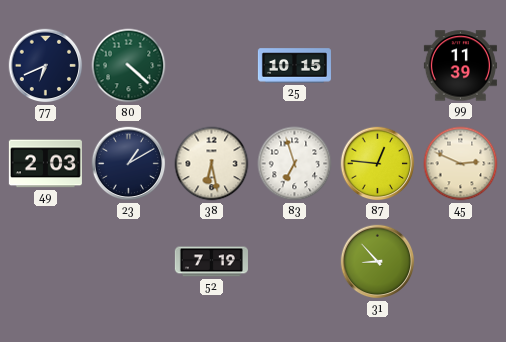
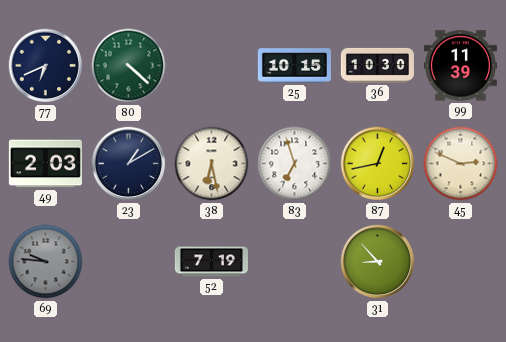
36: none -> 10:30
87: 12:46 -> 12:43
69: none -> 9:46
